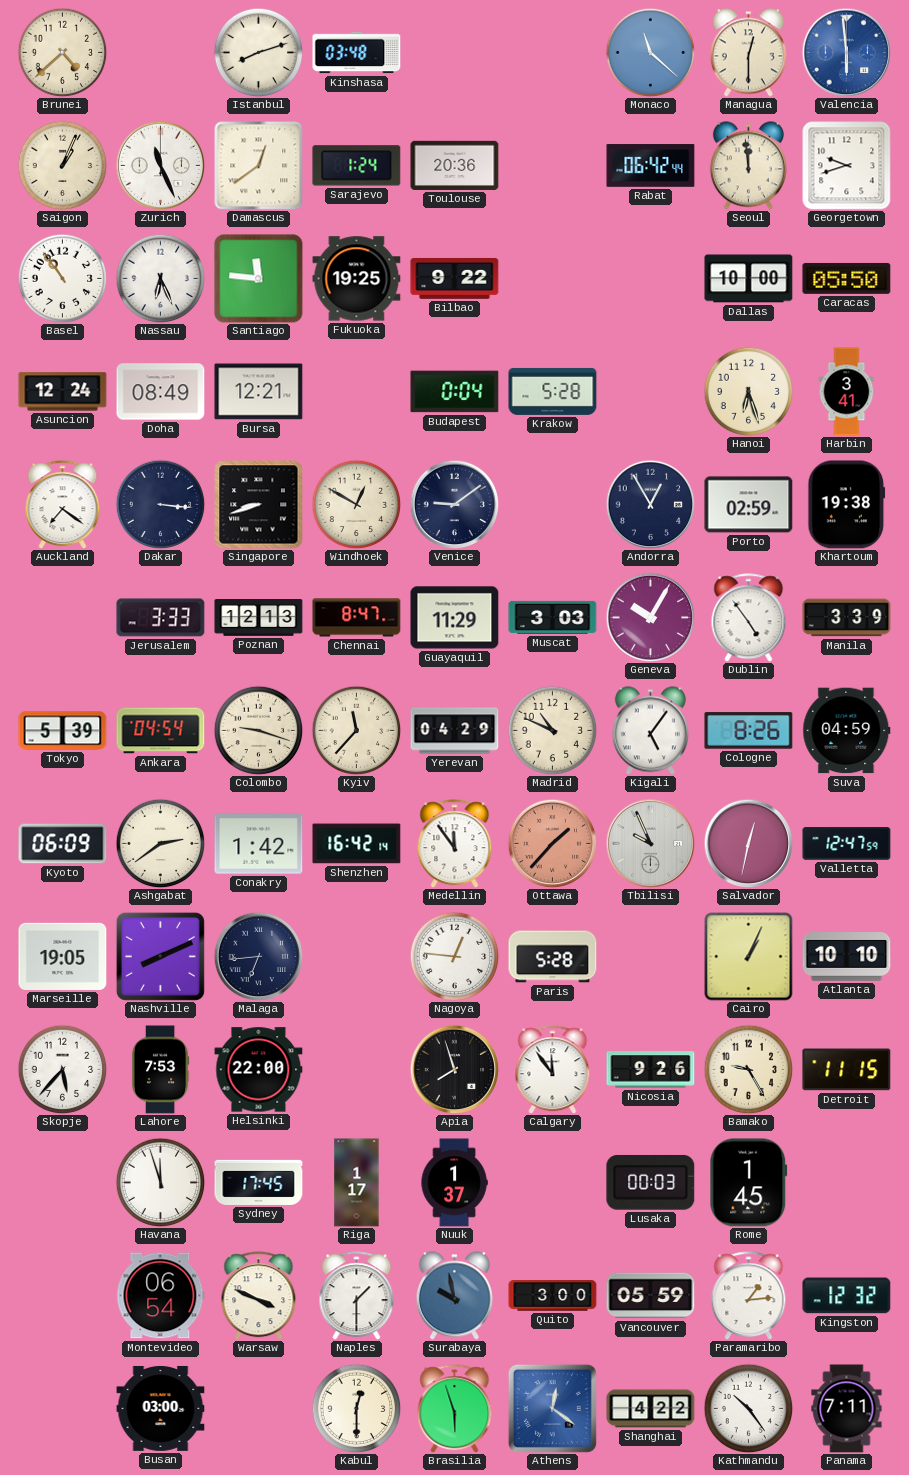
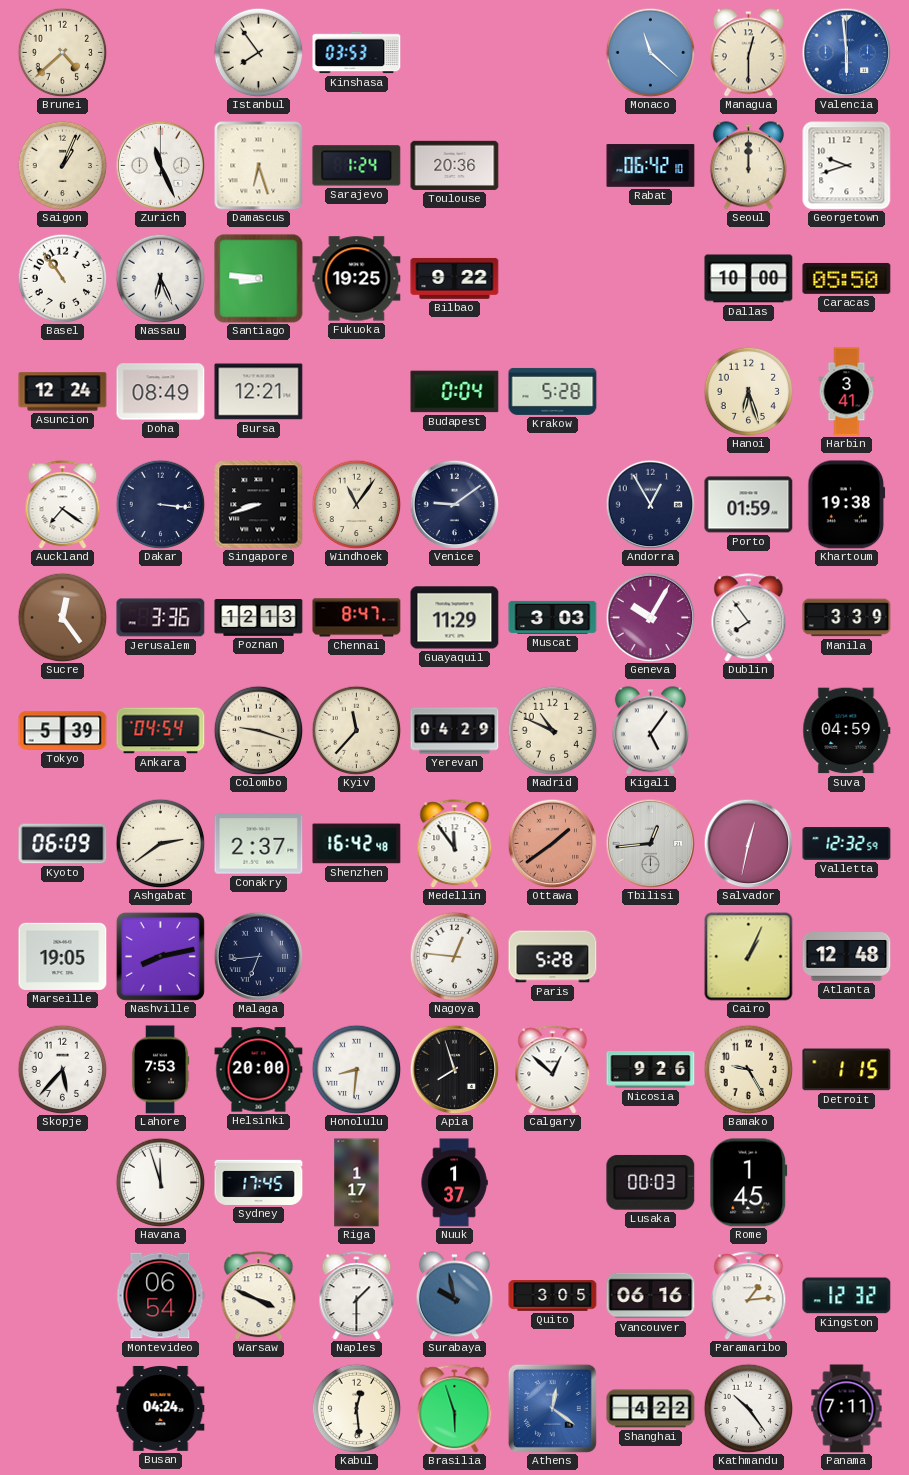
Istanbul: 8:12 -> 7:54
Kinshasa: 03:48 -> 03:53
Damascus: 12:39 -> 6:27
Rabat: 06:42:44 -> 06:42:10
Seoul: 11:59 -> 12:00
Santiago: 11:46 -> 8:46
Windhoek: 12:50 -> 11:06
Porto: 02:59 -> 01:59
Sucre: none -> 12:24
Jerusalem: 3:33 -> 3:36
Dublin: 4:54 -> 7:54
Cologne: 8:26 -> none
Conakry: 1:42 -> 2:37
Shenzhen: 16:42:14 -> 16:42:48
Ottawa: 1:37 -> 1:39
Tbilisi: 9:56 -> 12:44
Valletta: 12:47 -> 12:32
Nashville: 8:11 -> 8:13
Atlanta: 10:10 -> 12:48
Helsinki: 22:00 -> 20:00
Honolulu: none -> 8:31
Calgary: 11:54 -> 12:52
Detroit: 11:15 -> 1:15
Quito: 3:00 -> 3:05
Vancouver: 05:59 -> 06:16
Busan: 03:00 -> 04:24
Kabul: 12:30 -> 12:29
